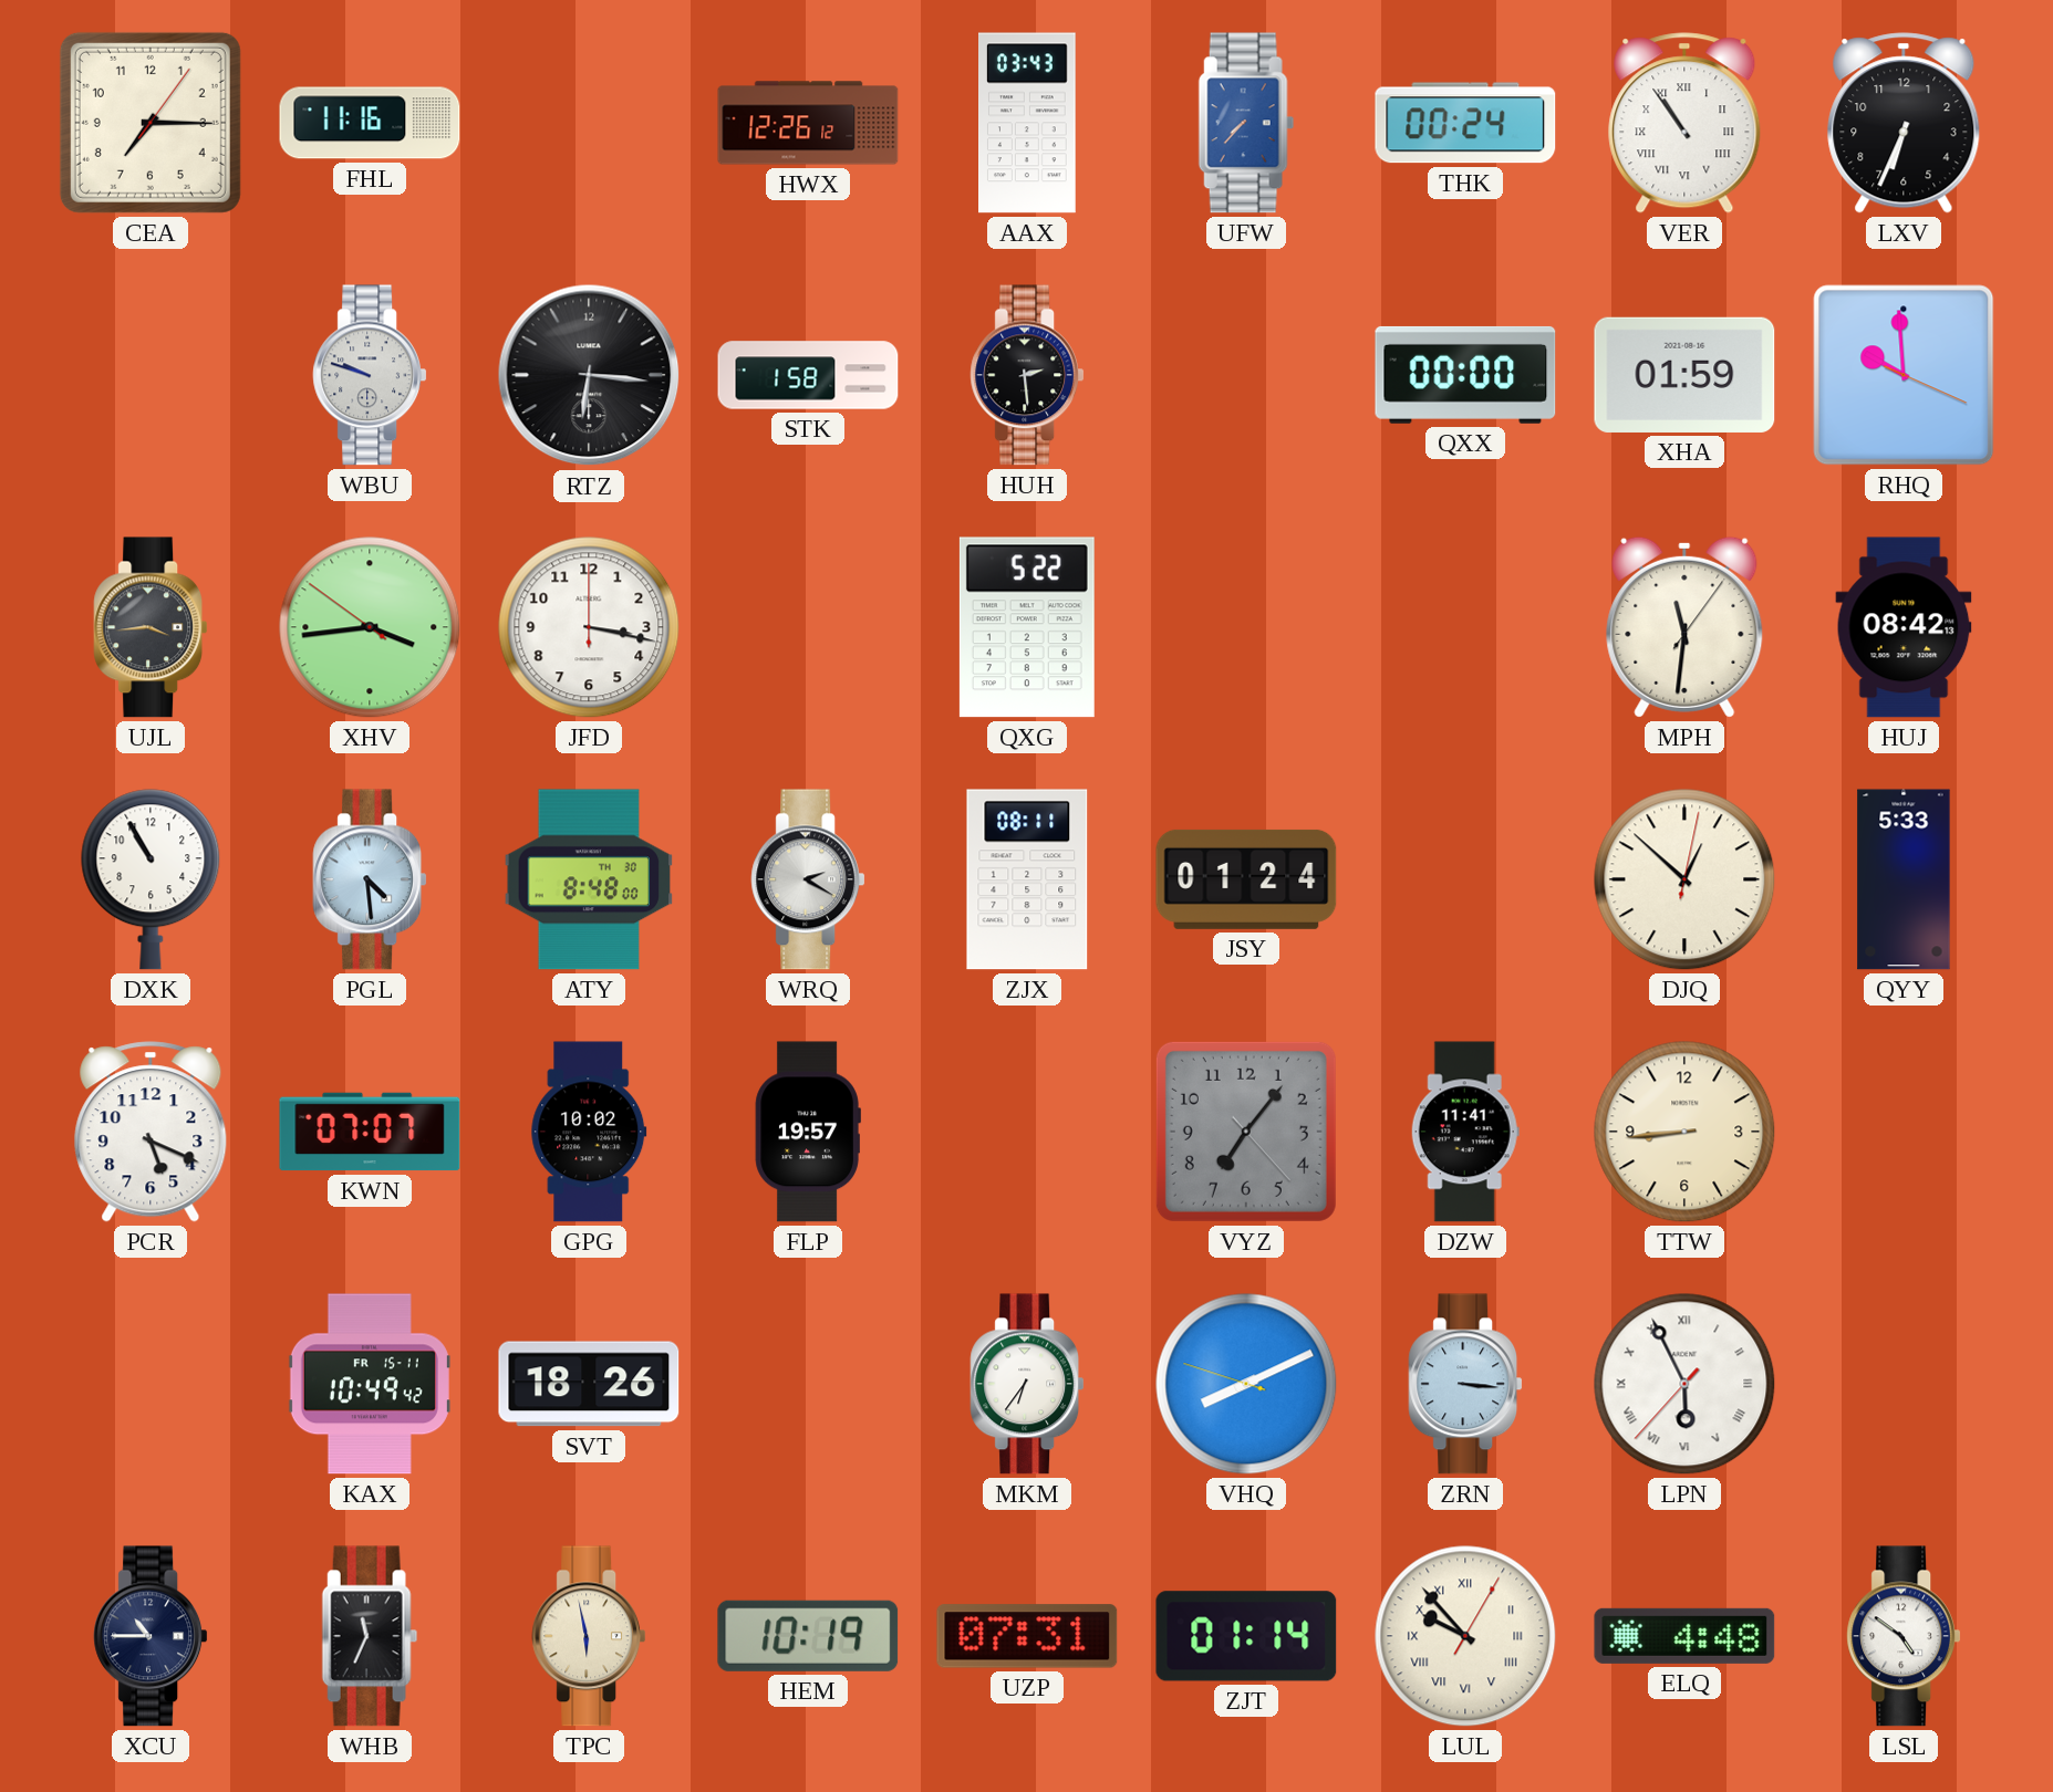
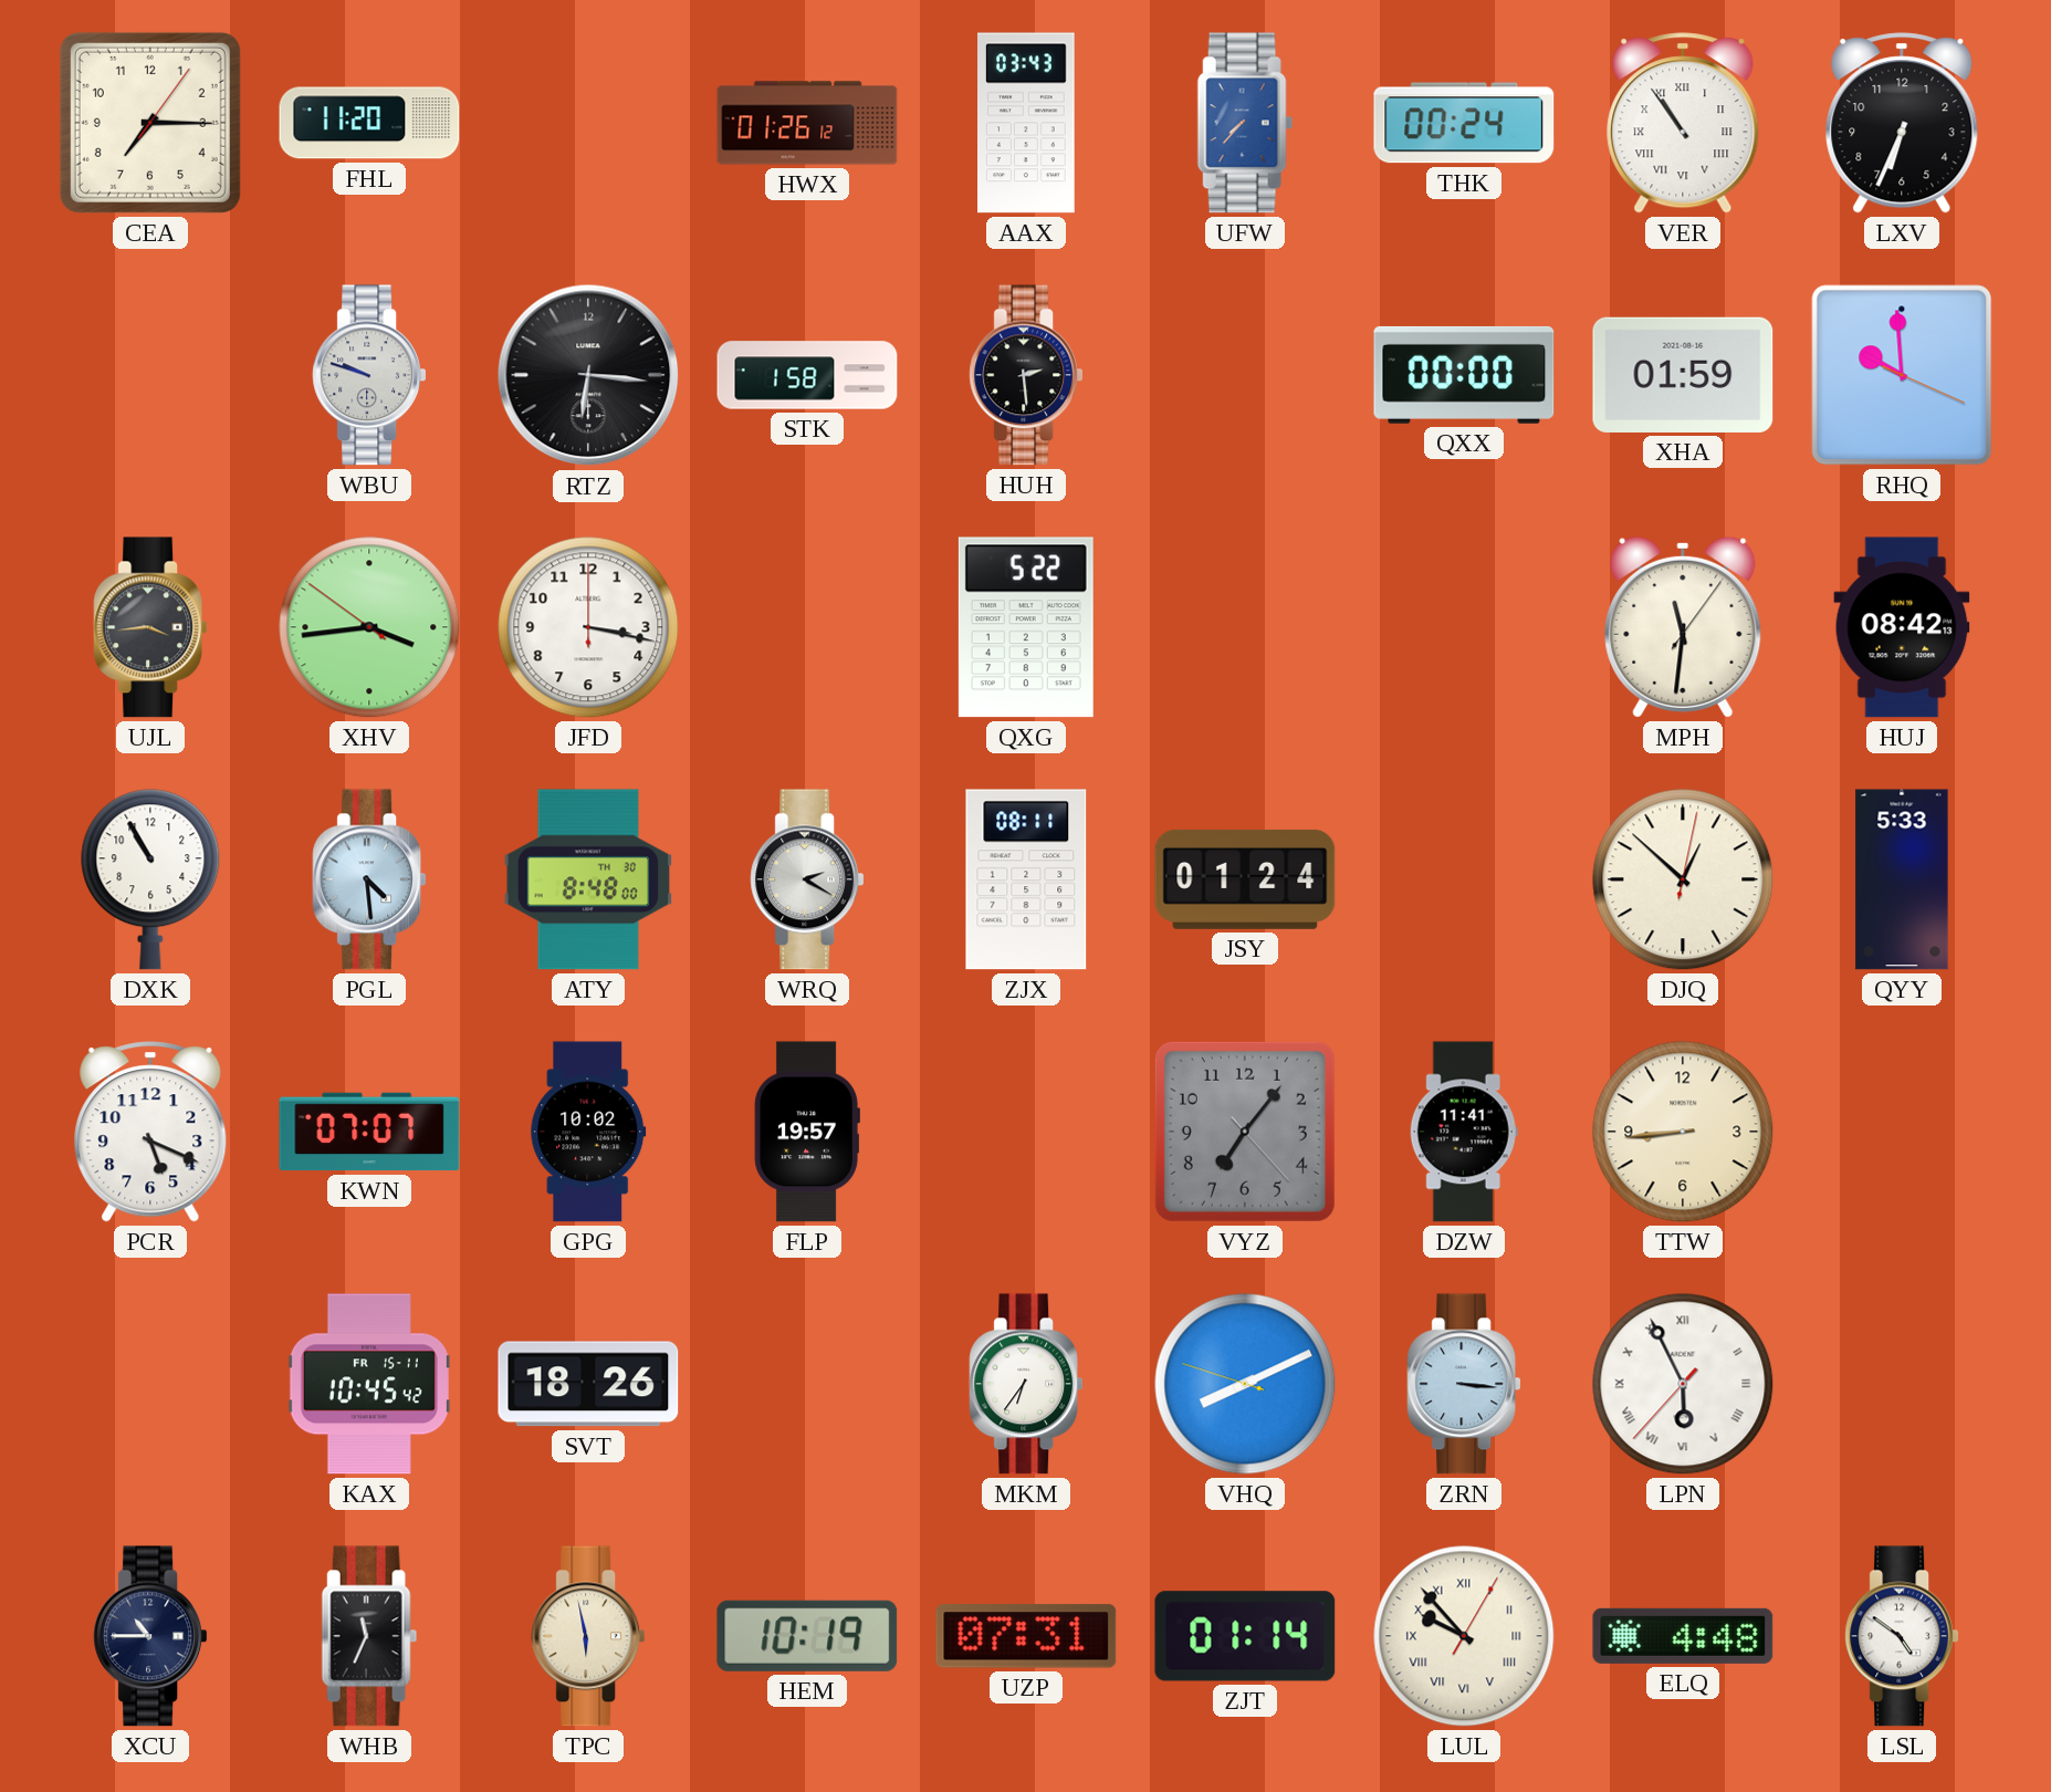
FHL: 11:16 -> 11:20
HWX: 12:26 -> 01:26
KAX: 10:49 -> 10:45
